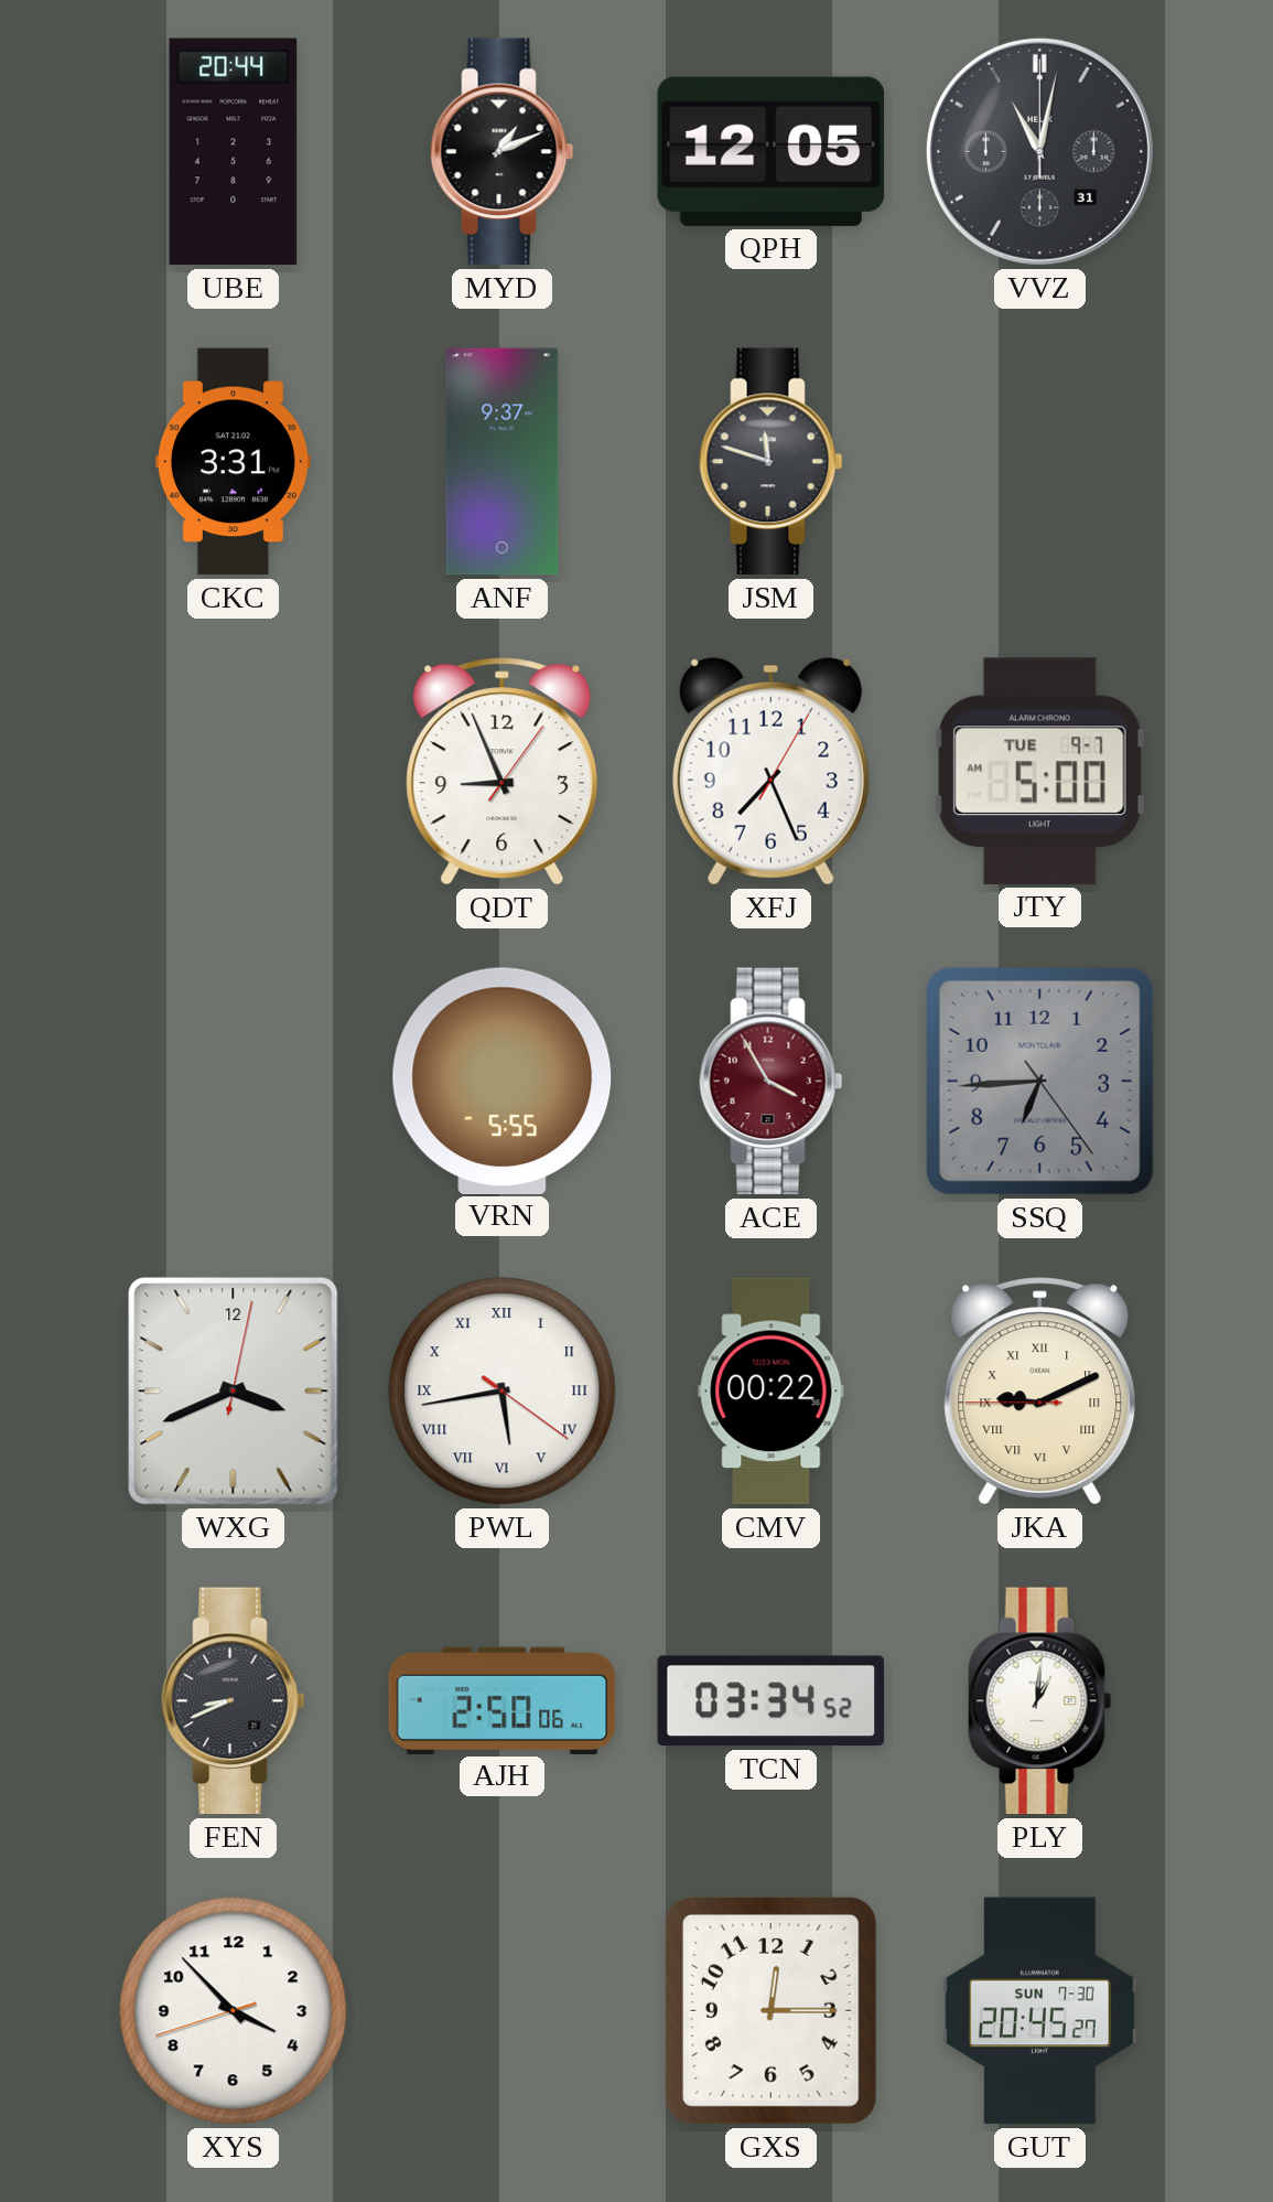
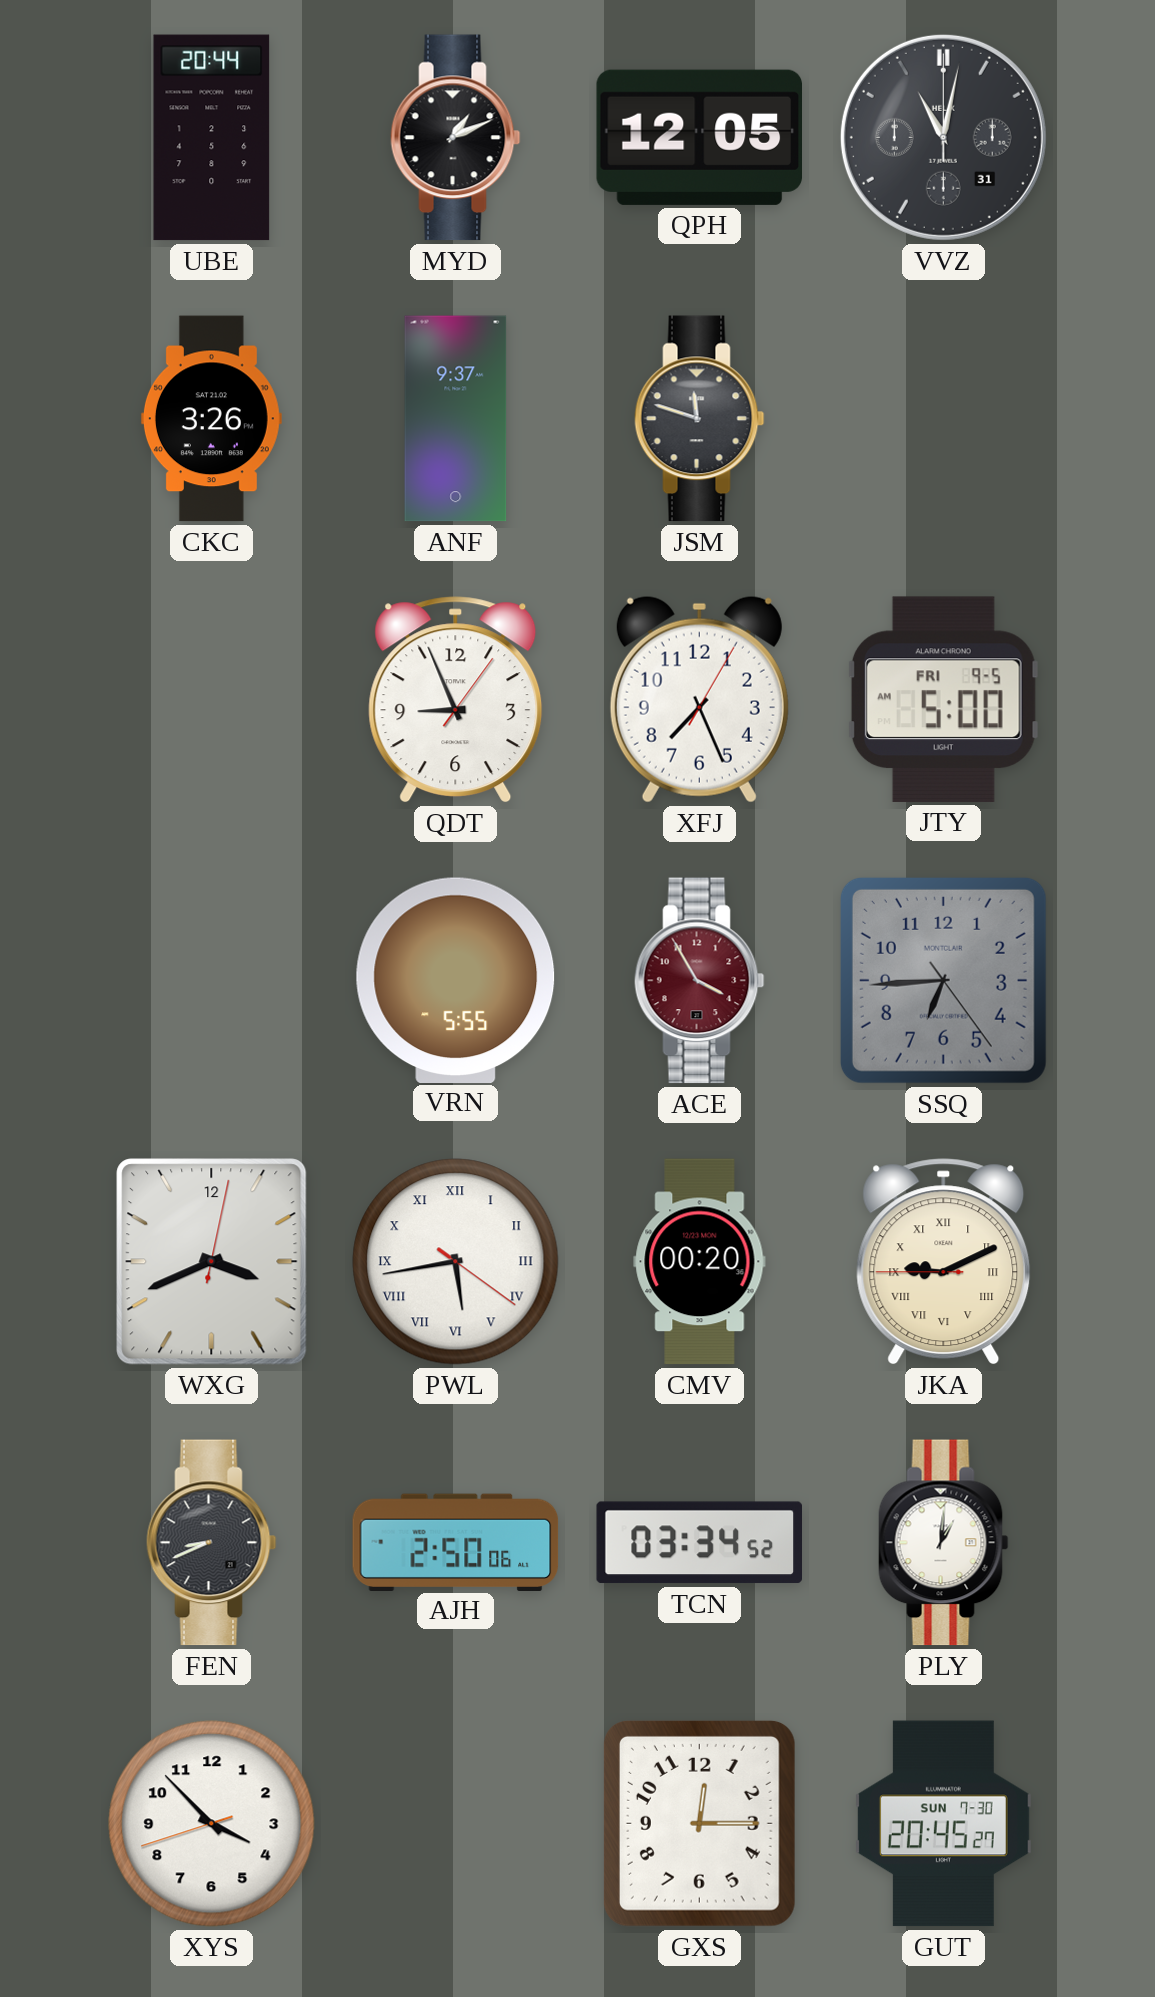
CKC: 3:31 -> 3:26
JTY date: TUE 9-7 -> FRI 9-5
CMV: 00:22 -> 00:20
